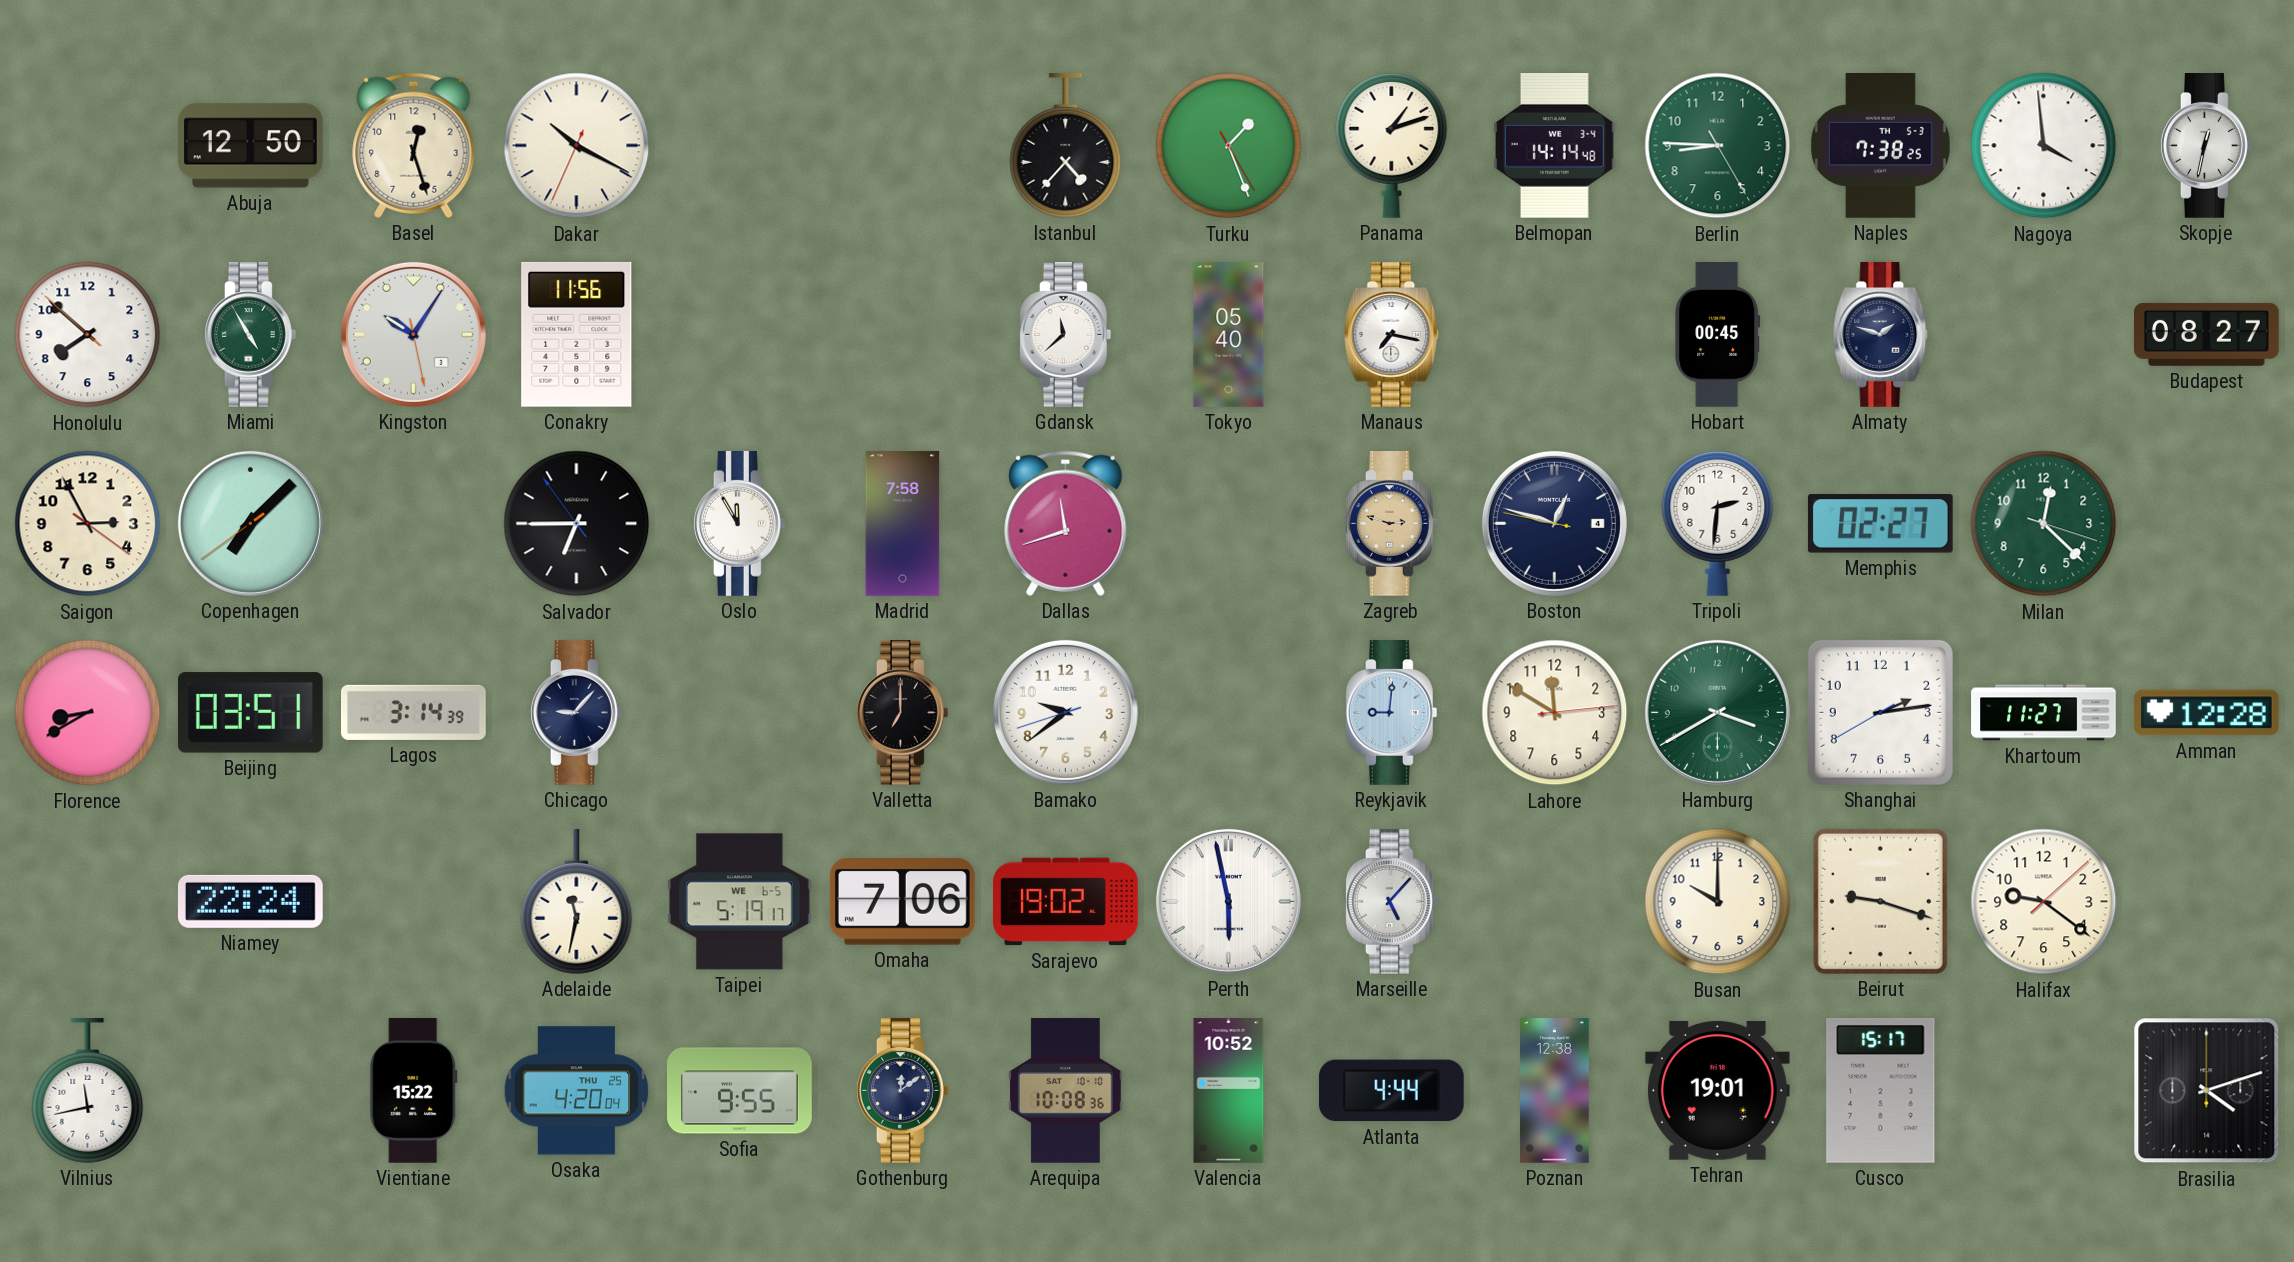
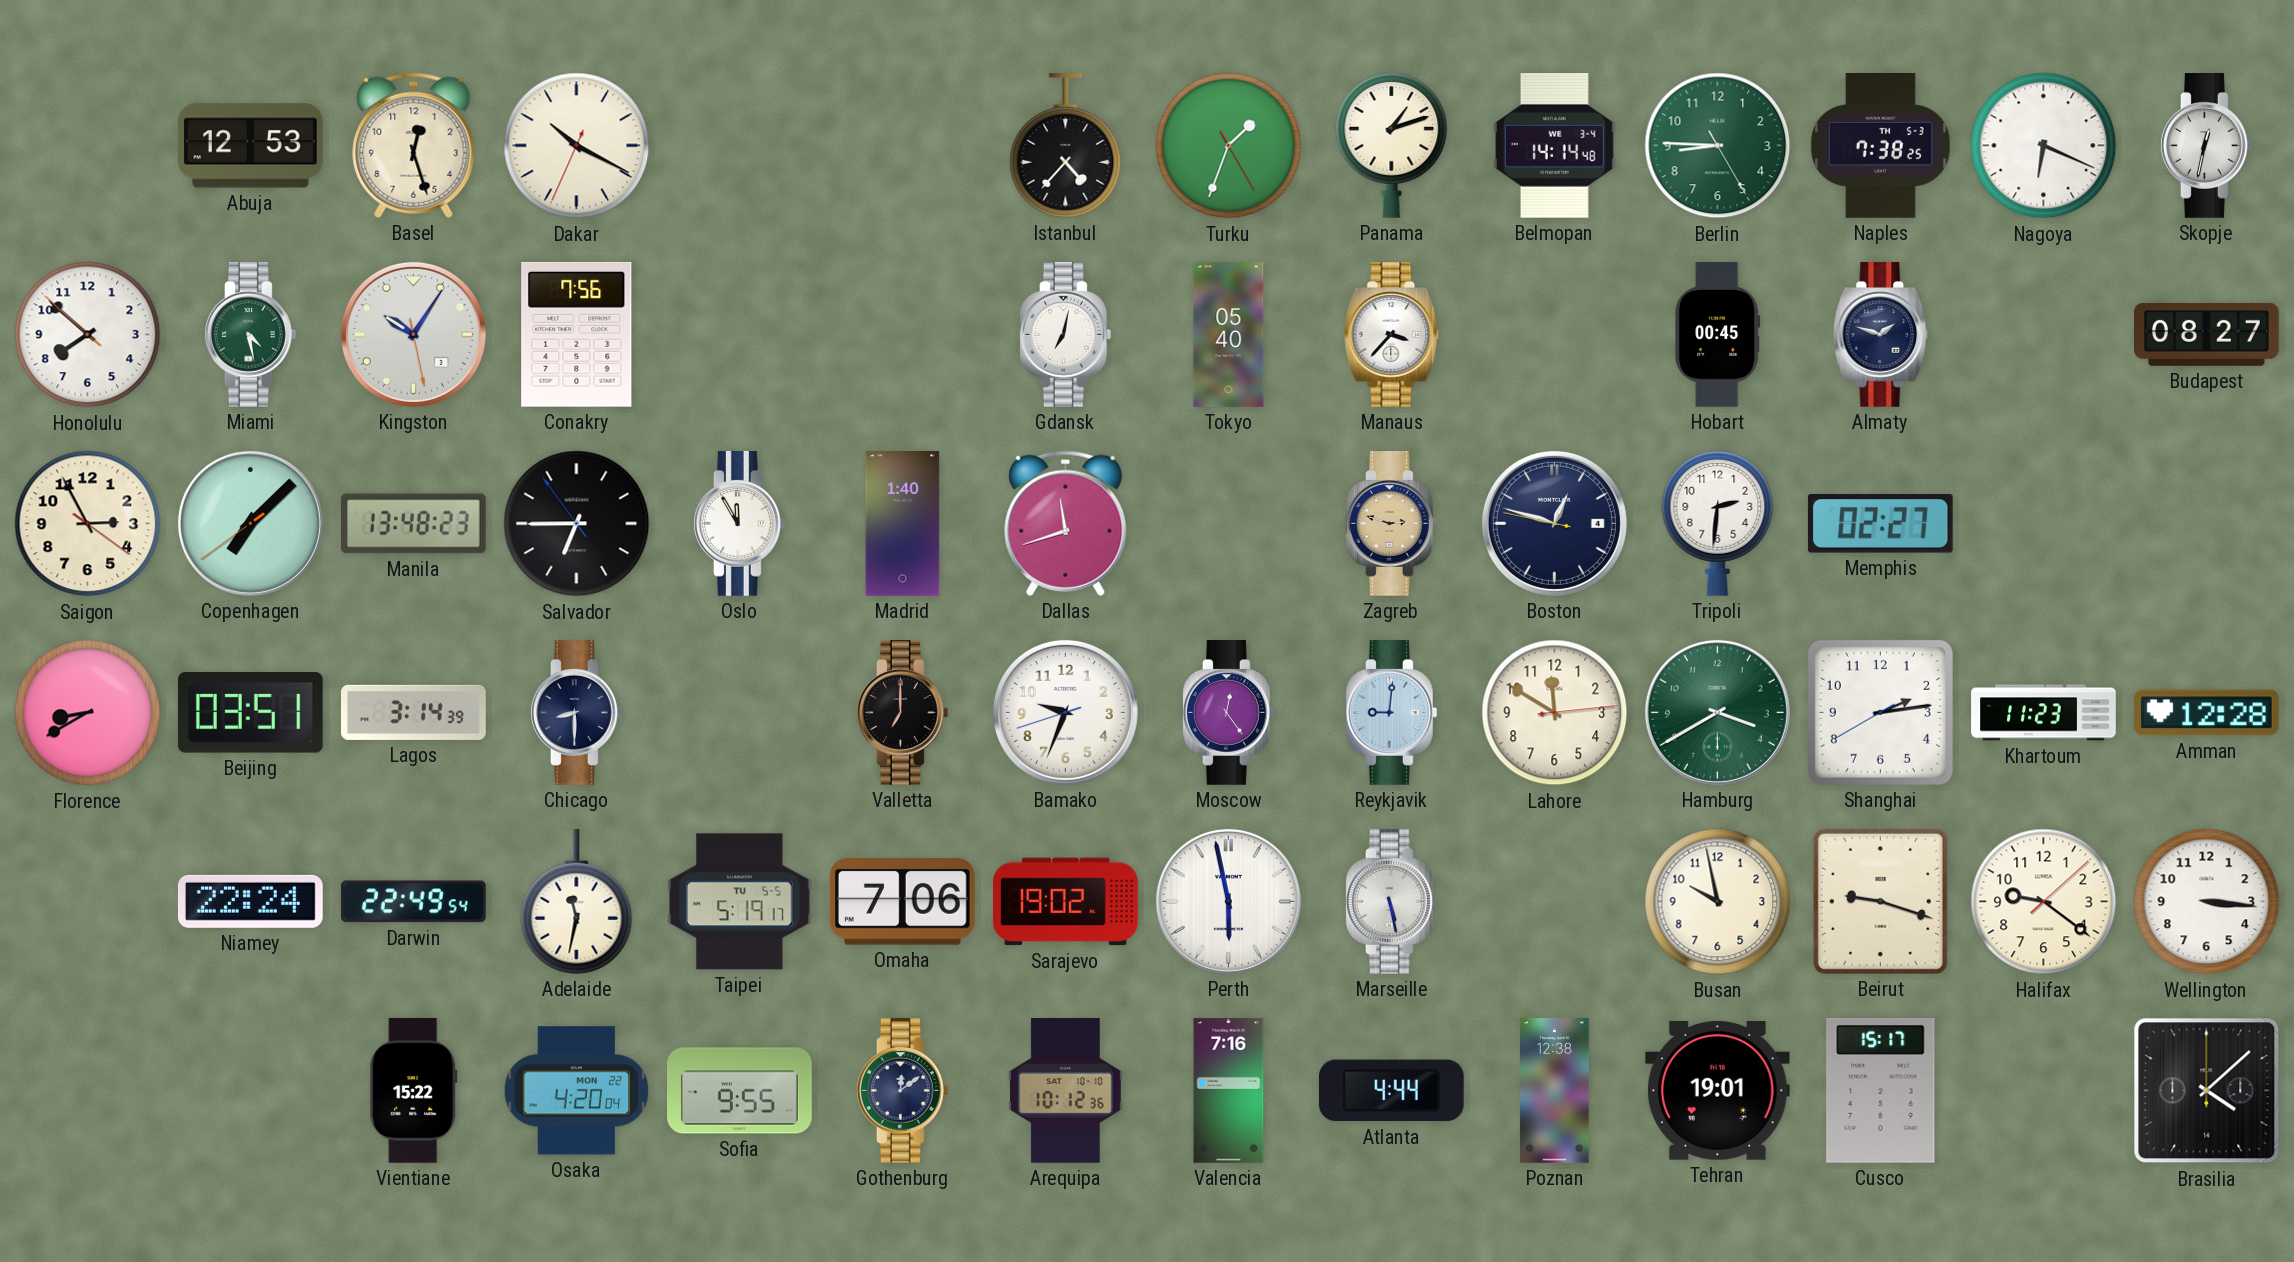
Abuja: 12:50 -> 12:53
Turku: 1:26 -> 1:33
Nagoya: 3:59 -> 6:19
Miami: 4:55 -> 4:28
Conakry: 11:56 -> 7:56
Gdansk: 11:38 -> 7:02
Manaus: 7:17 -> 3:37
Manila: none -> 13:48
Madrid: 7:58 -> 1:40
Milan: 12:22 -> none
Chicago: 9:07 -> 8:30
Bamako: 9:38 -> 9:33
Moscow: none -> 12:24
Khartoum: 11:27 -> 11:23
Darwin: none -> 22:49
Taipei date: WE 6-5 -> TU 5-5
Marseille: 5:07 -> 5:28
Busan: 10:00 -> 9:58
Wellington: none -> 3:16
Vilnius: 11:43 -> none
Osaka date: THU 25 -> MON 22
Arequipa: 10:08 -> 10:12
Valencia: 10:52 -> 7:16
Brasilia: 4:12 -> 4:08
